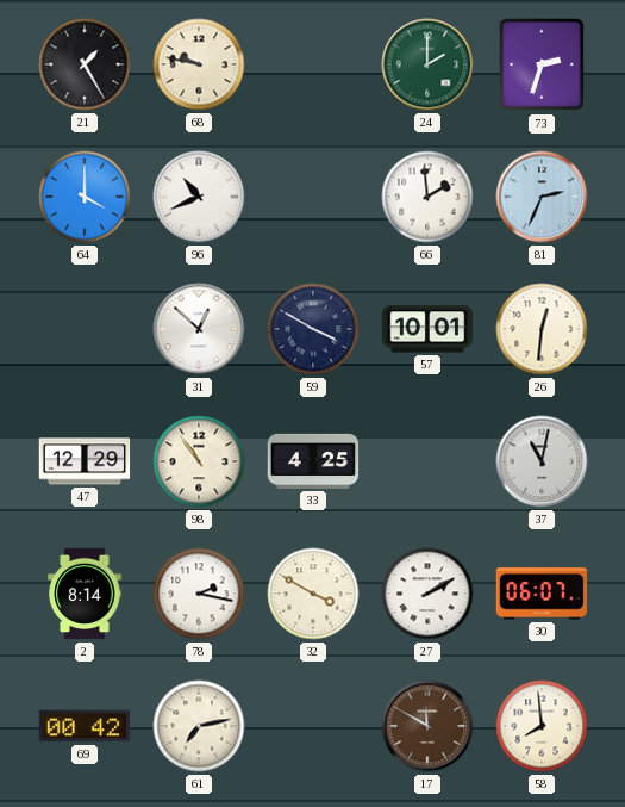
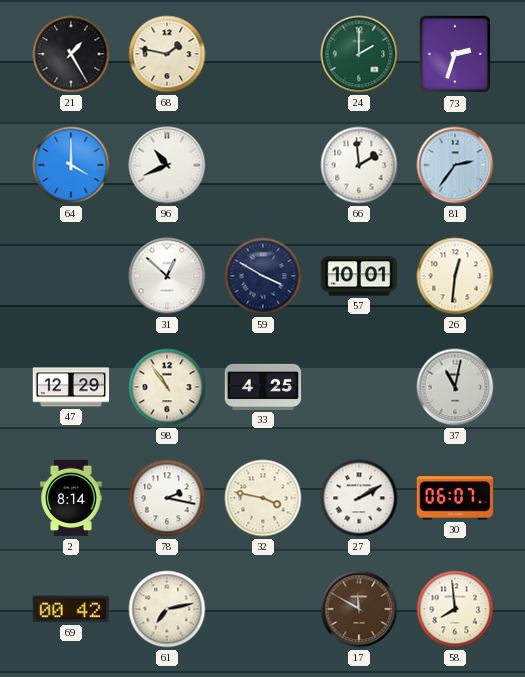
68: 9:47 -> 1:47
81: 2:34 -> 2:36
32: 3:50 -> 3:47
